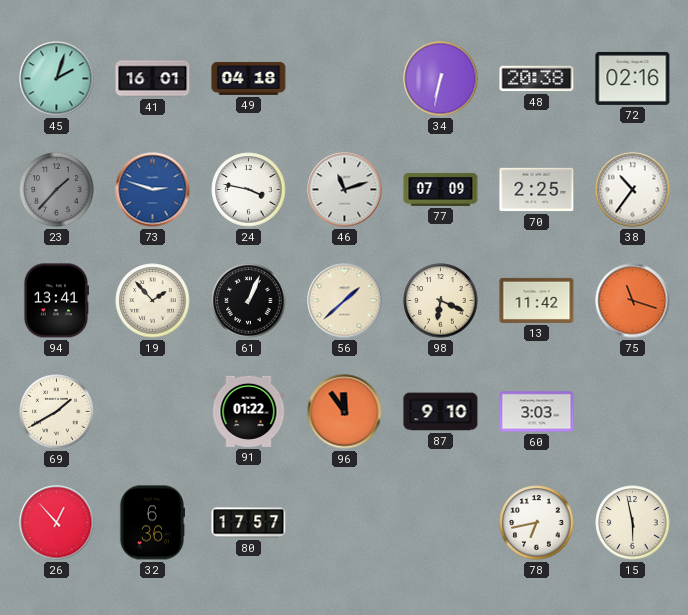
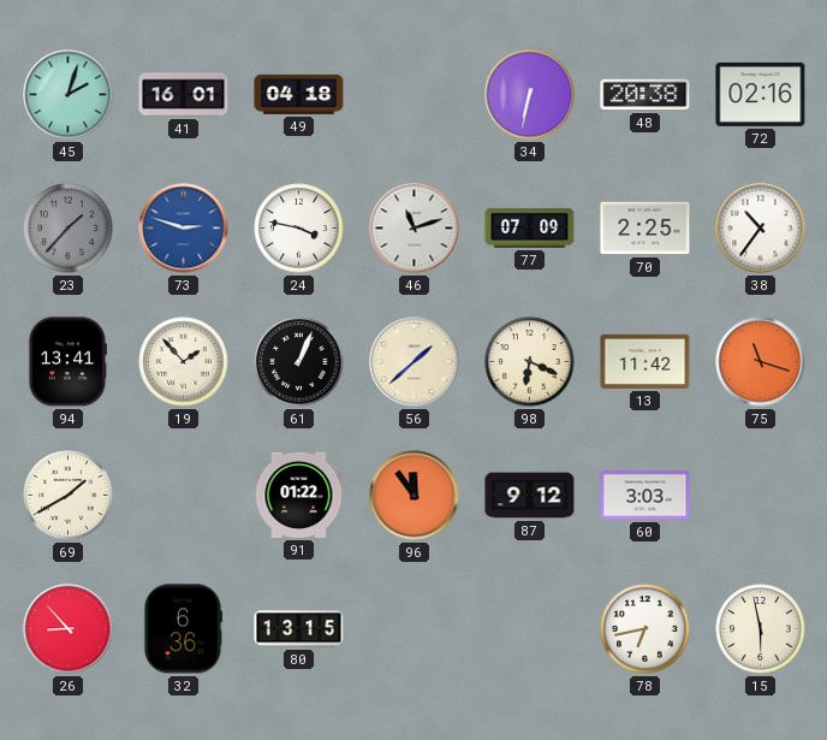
87: 9:10 -> 9:12
26: 12:53 -> 8:53
80: 17:57 -> 13:15
